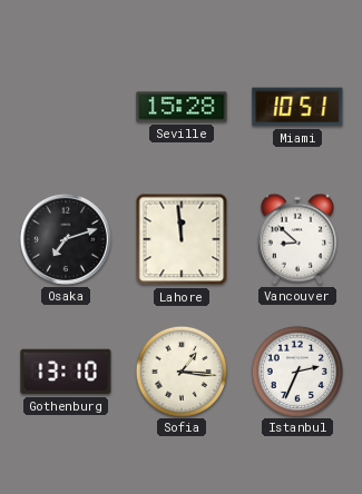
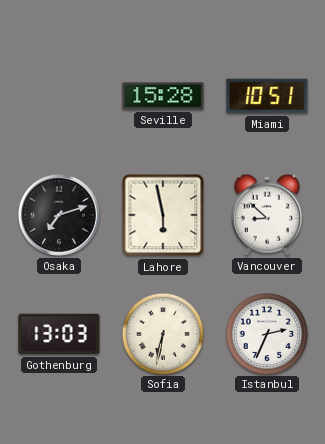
Lahore: 11:59 -> 5:58
Gothenburg: 13:10 -> 13:03
Sofia: 1:16 -> 6:32
